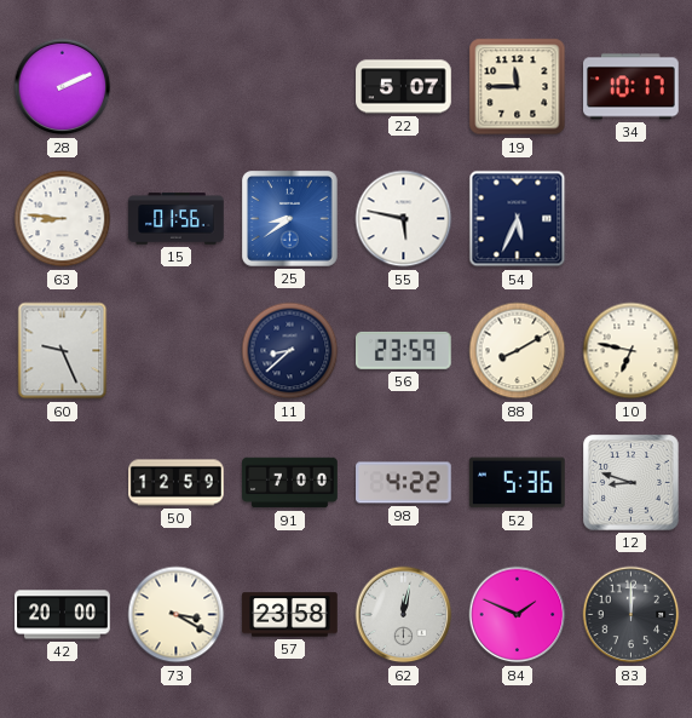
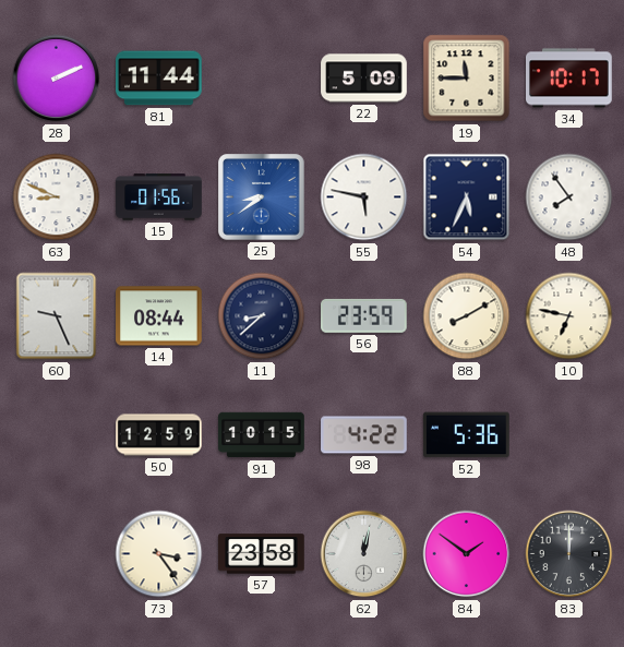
81: none -> 11:44
22: 5:07 -> 5:09
63: 8:46 -> 8:49
48: none -> 7:54
14: none -> 08:44
91: 7:00 -> 10:15
12: 8:48 -> none
42: 20:00 -> none
73: 3:20 -> 3:24
84: 1:49 -> 1:51
